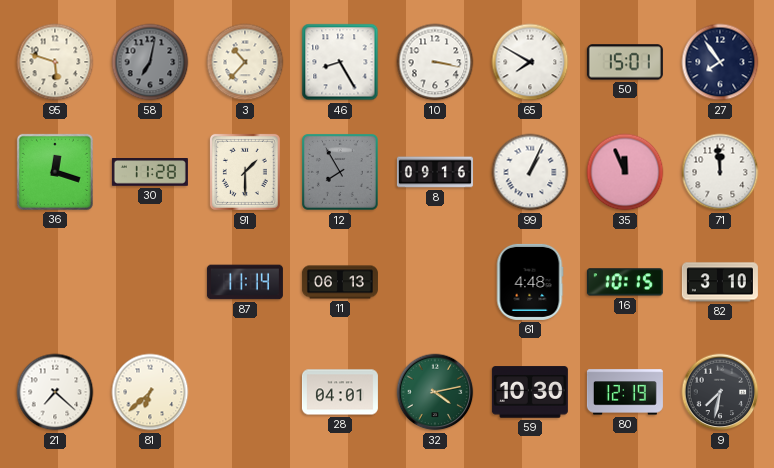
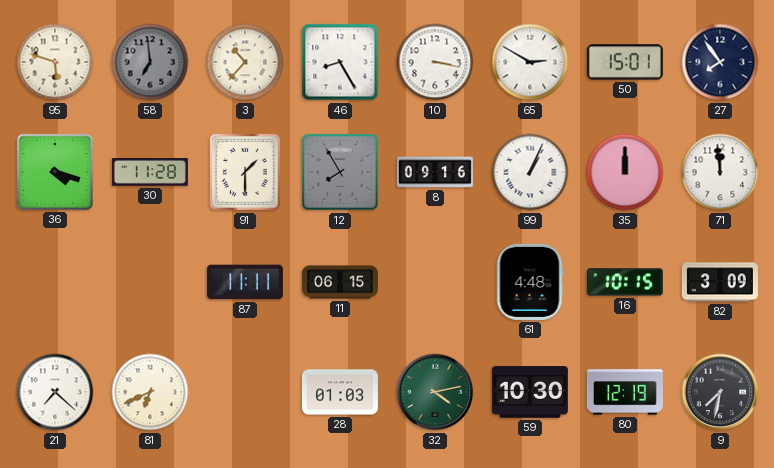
58: 7:02 -> 6:59
65: 7:50 -> 2:50
36: 12:18 -> 4:18
35: 11:56 -> 12:00
87: 11:14 -> 11:11
11: 06:13 -> 06:15
82: 3:10 -> 3:09
81: 6:38 -> 6:41
28: 04:01 -> 01:03
